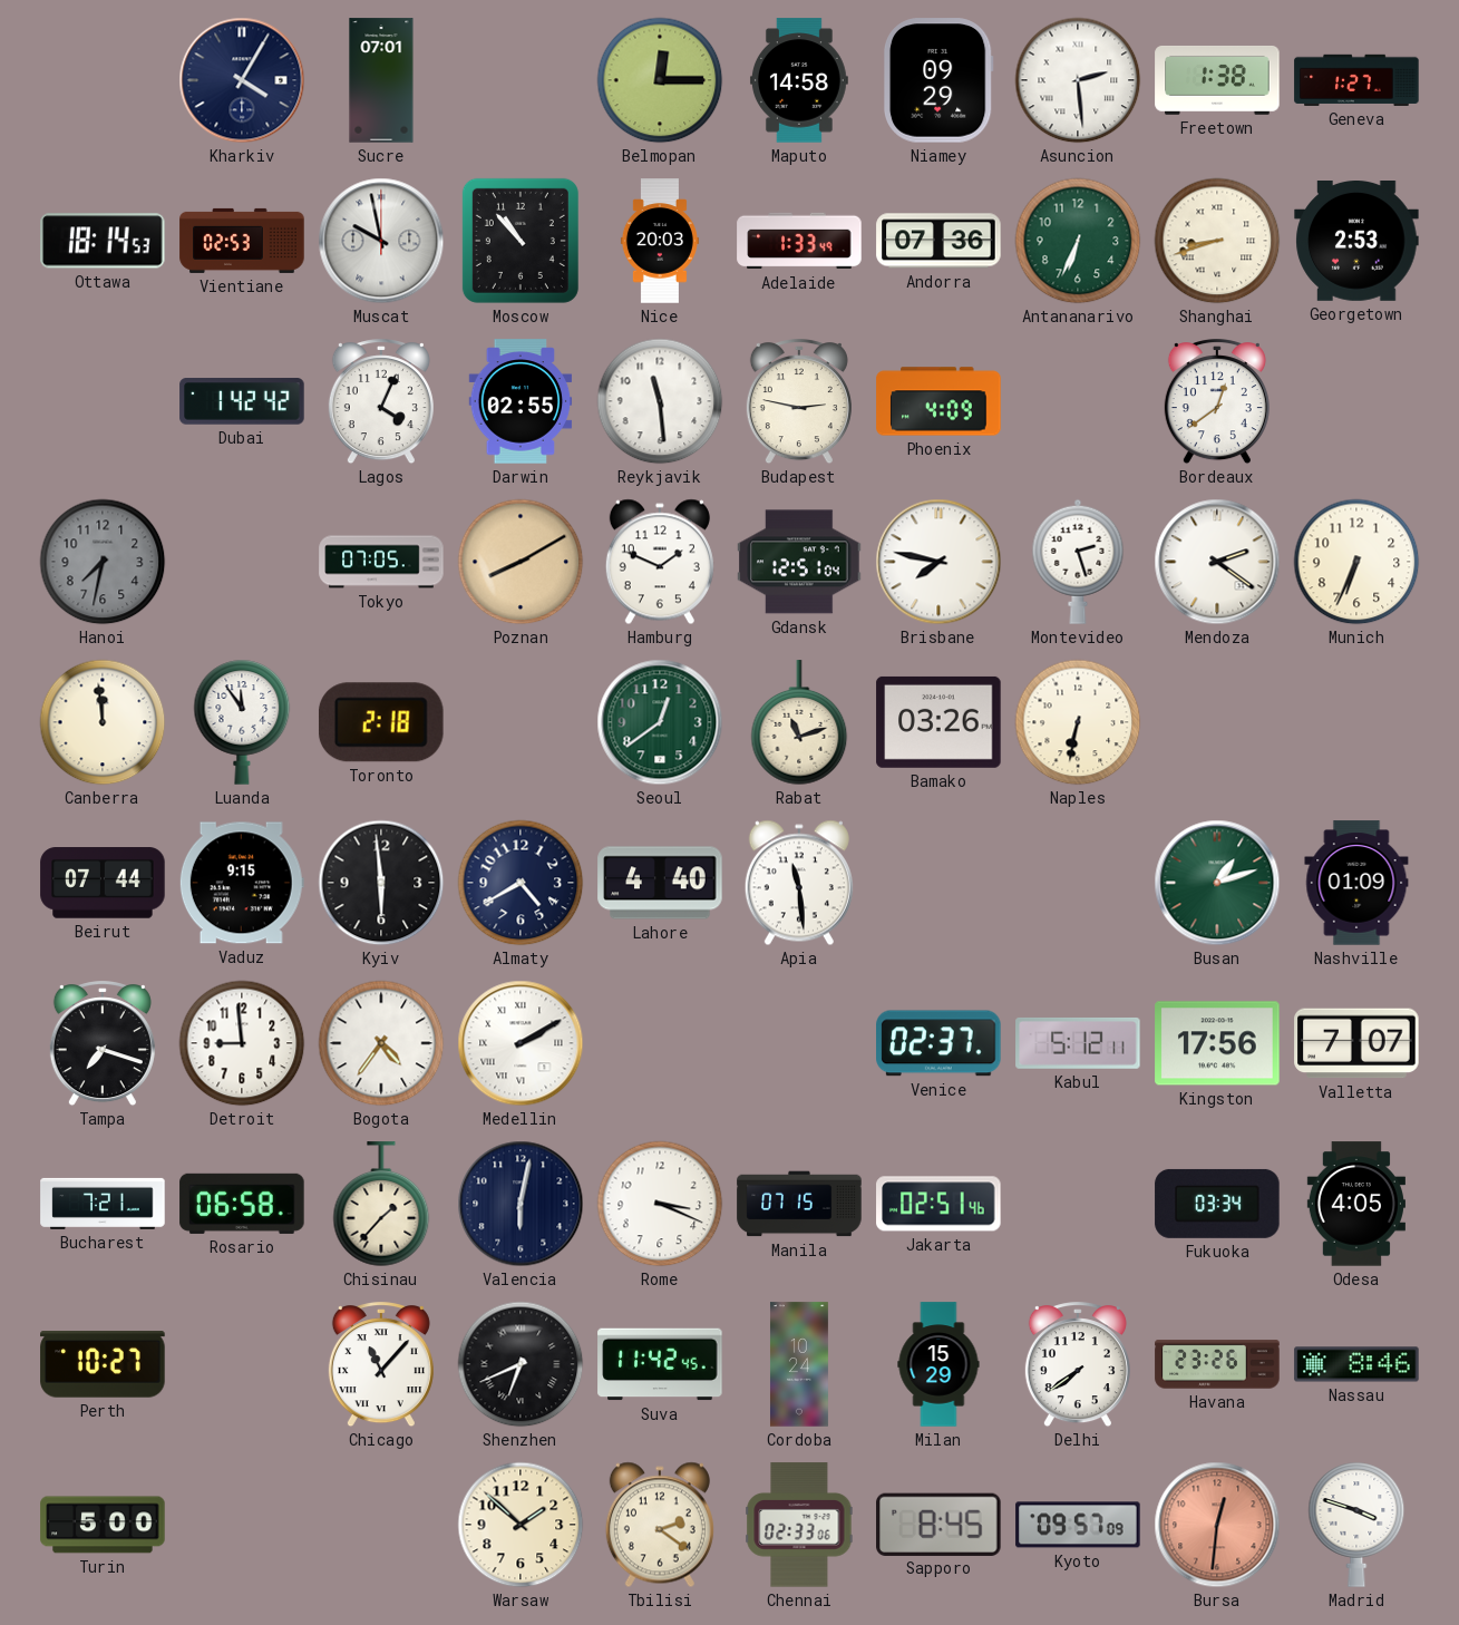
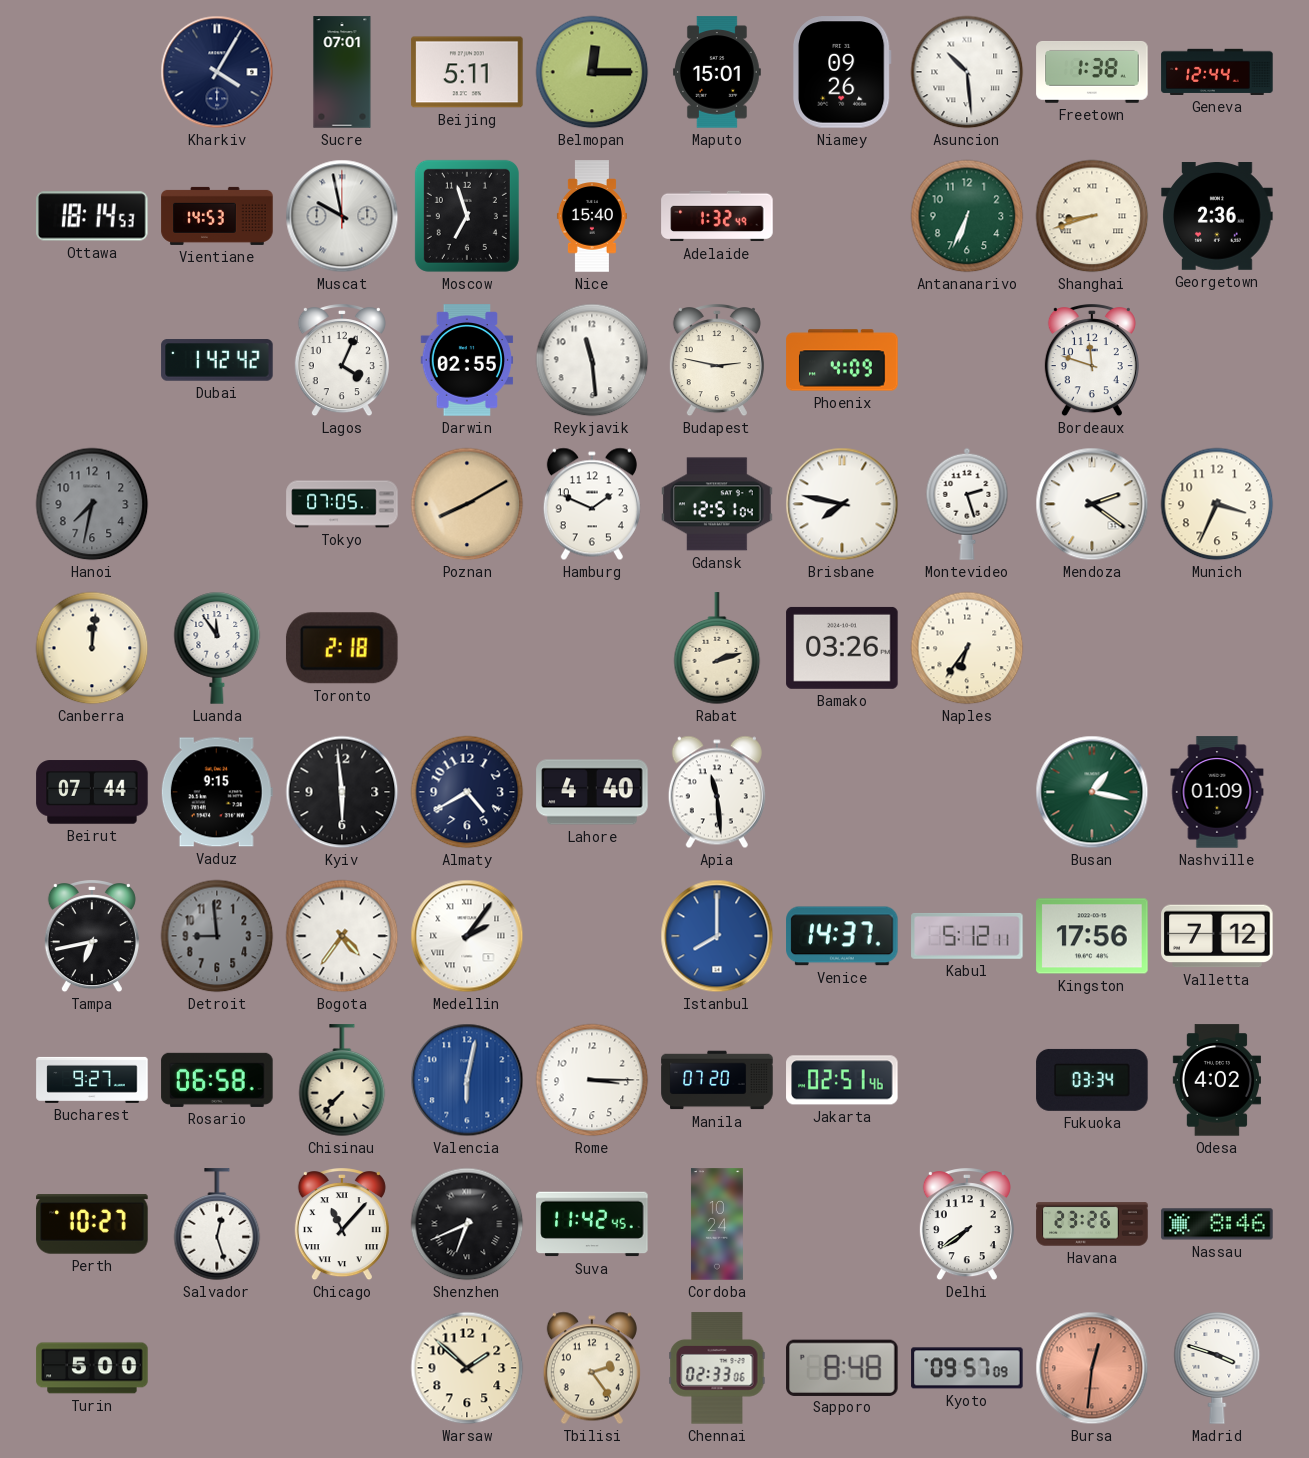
Beijing: none -> 5:11
Maputo: 14:58 -> 15:01
Niamey: 09:29 -> 09:26
Asuncion: 2:29 -> 10:29
Geneva: 1:27 -> 12:44
Vientiane: 02:53 -> 14:53
Moscow: 10:53 -> 6:57
Nice: 20:03 -> 15:40
Adelaide: 1:33 -> 1:32
Andorra: 07:36 -> none
Georgetown: 2:53 -> 2:36
Bordeaux: 12:39 -> 11:48
Munich: 6:34 -> 3:34
Canberra: 11:59 -> 12:01
Seoul: 12:39 -> none
Rabat: 11:12 -> 2:12
Naples: 6:32 -> 6:36
Busan: 1:12 -> 1:17
Tampa: 7:18 -> 6:43
Detroit dial: white -> grey
Medellin: 2:10 -> 2:06
Istanbul: none -> 8:00
Venice: 02:37 -> 14:37
Valletta: 7:07 -> 7:12
Bucharest: 7:21 -> 9:27
Chisinau: 1:37 -> 7:37
Valencia dial: navy -> blue
Rome: 3:19 -> 3:15
Manila: 07:15 -> 07:20
Odesa: 4:05 -> 4:02
Salvador: none -> 12:27
Milan: 15:29 -> none
Tbilisi: 2:21 -> 2:24
Sapporo: 8:45 -> 8:48
